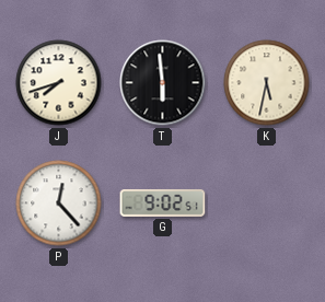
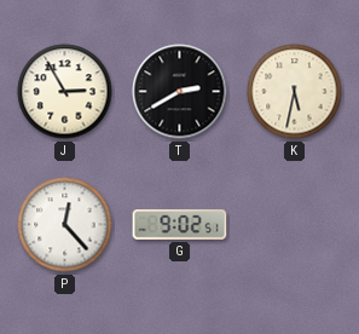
J: 7:42 -> 2:55
T: 5:59 -> 2:40
